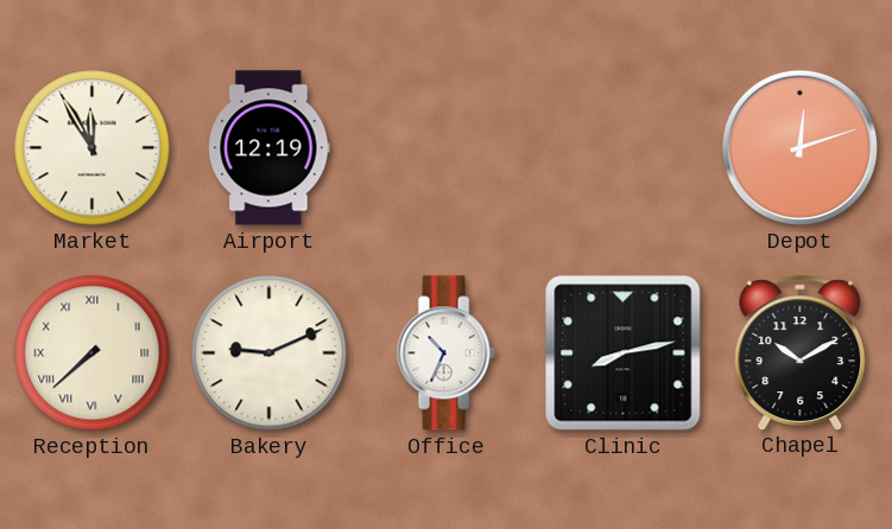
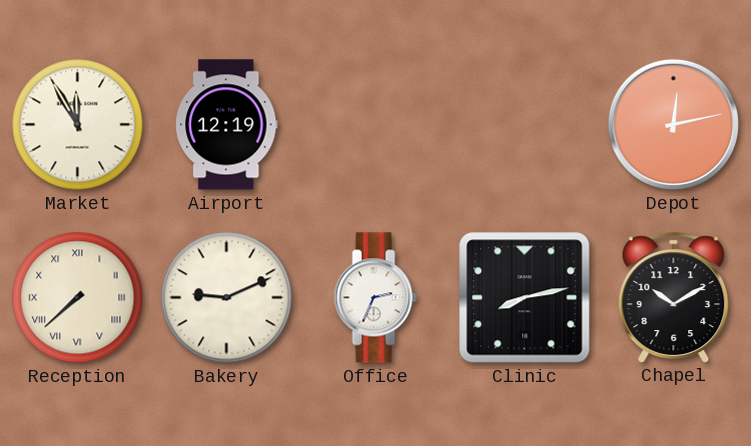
Depot: 12:12 -> 12:13
Office: 10:34 -> 2:34
